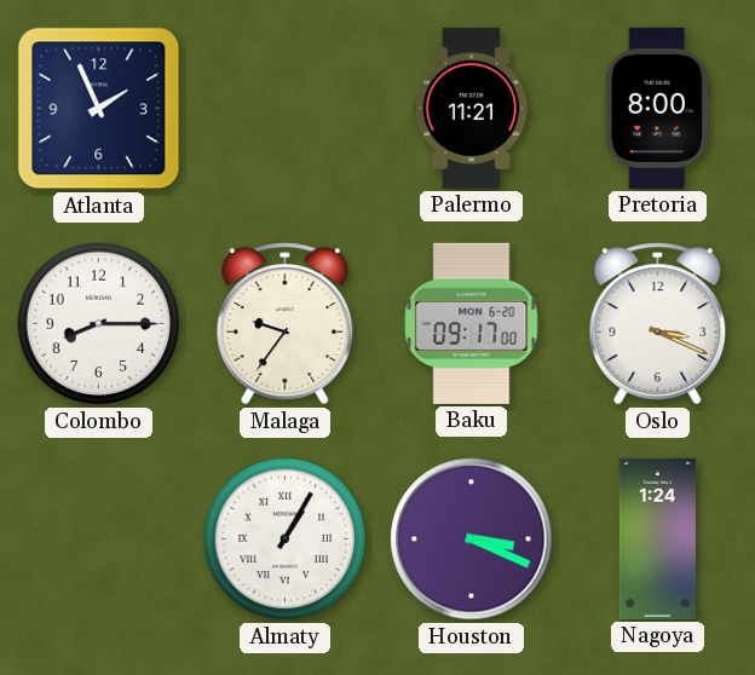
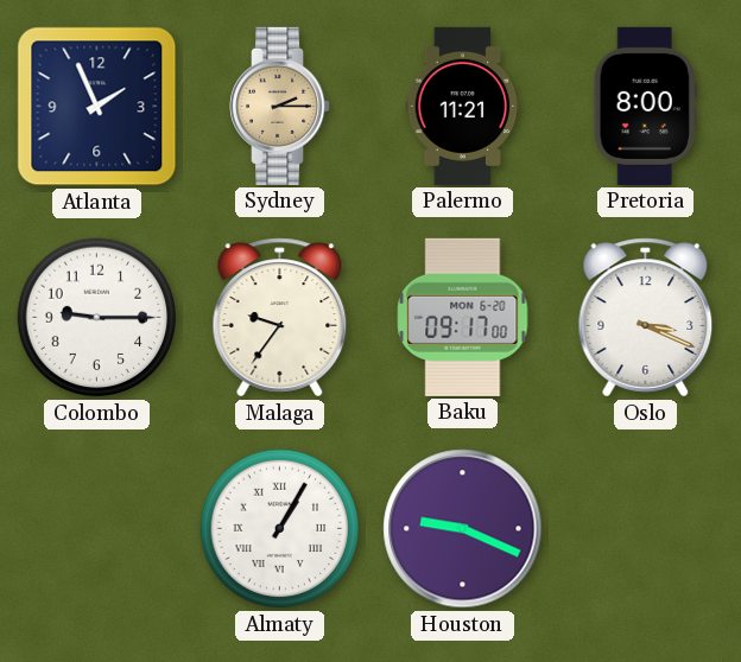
Sydney: none -> 2:15
Colombo: 8:15 -> 9:15
Houston: 3:19 -> 9:19
Nagoya: 1:24 -> none
